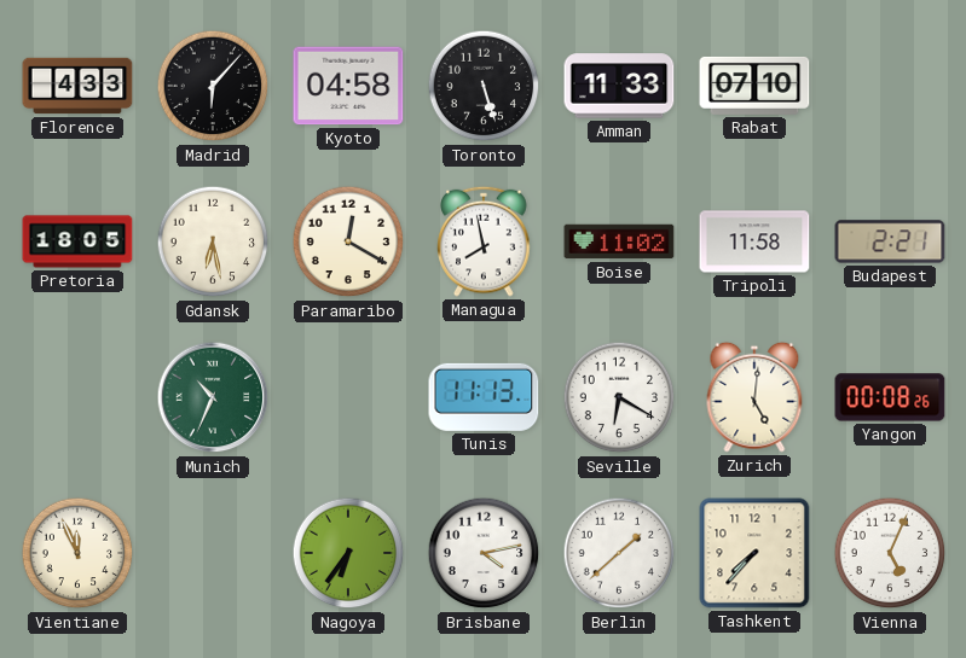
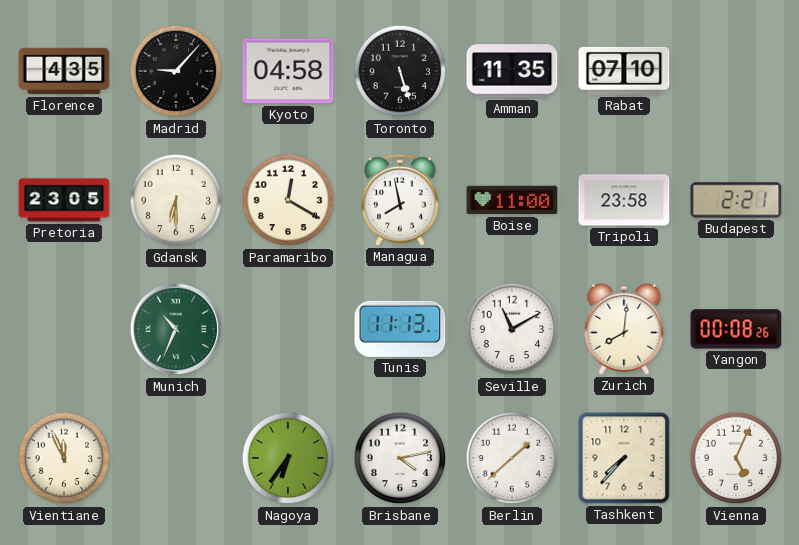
Florence: 4:33 -> 4:35
Madrid: 6:07 -> 9:07
Amman: 11:33 -> 11:35
Pretoria: 18:05 -> 23:05
Gdansk: 6:28 -> 6:30
Boise: 11:02 -> 11:00
Tripoli: 11:58 -> 23:58
Seville: 6:20 -> 11:10
Zurich: 5:01 -> 8:01
